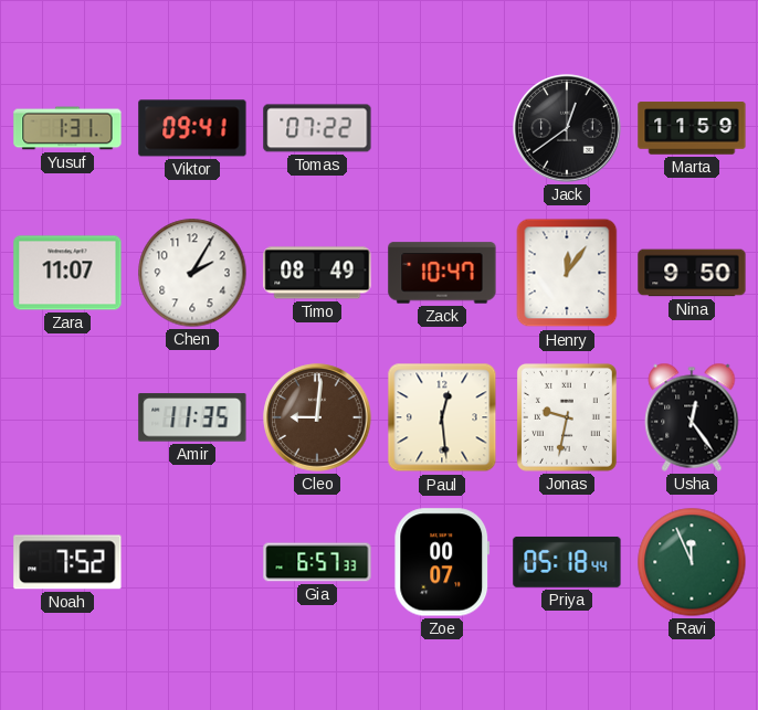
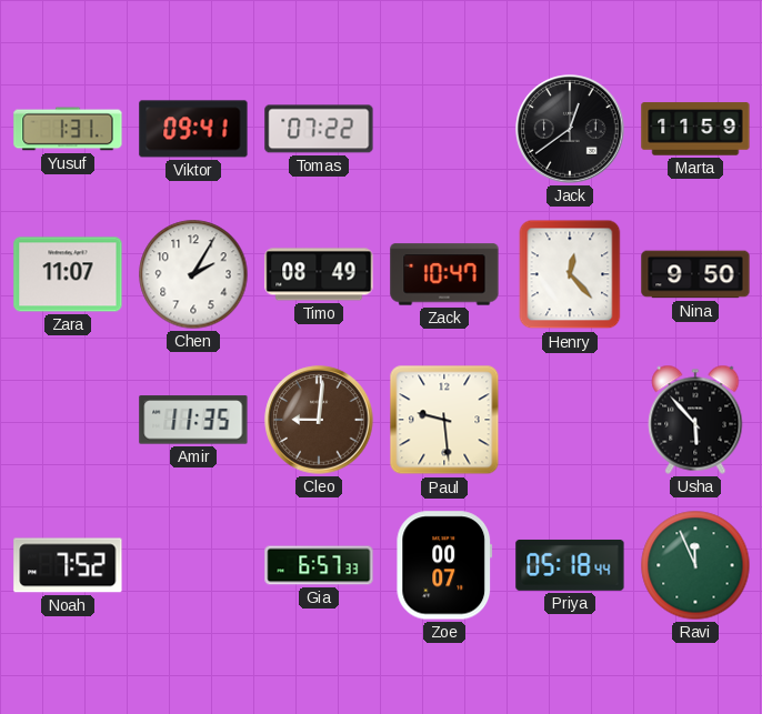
Henry: 12:06 -> 12:23
Paul: 12:29 -> 9:29
Jonas: 9:32 -> none
Usha: 12:24 -> 5:53
